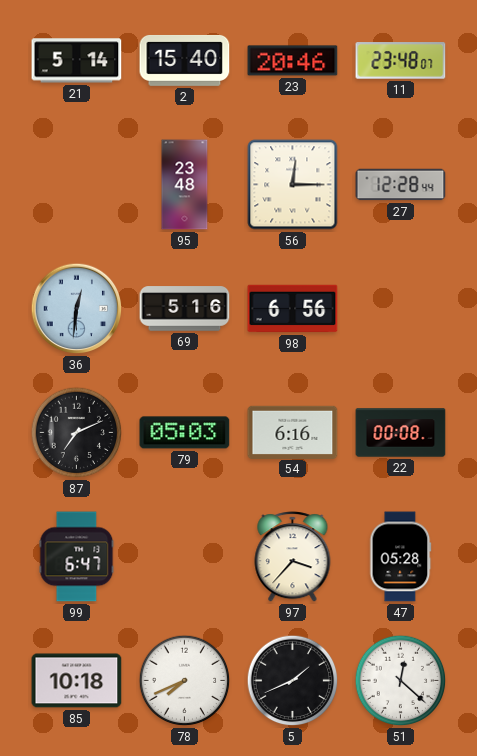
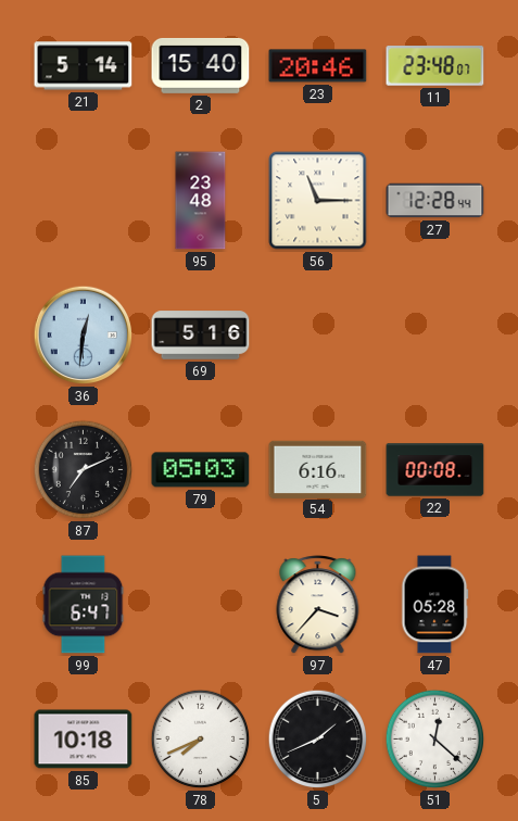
56: 12:15 -> 11:15
98: 6:56 -> none
